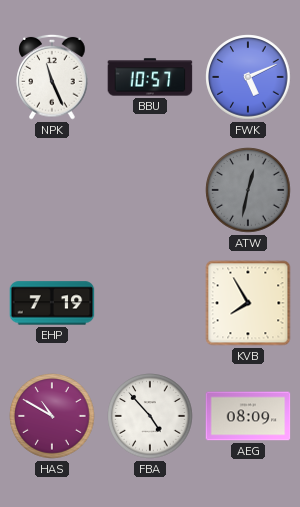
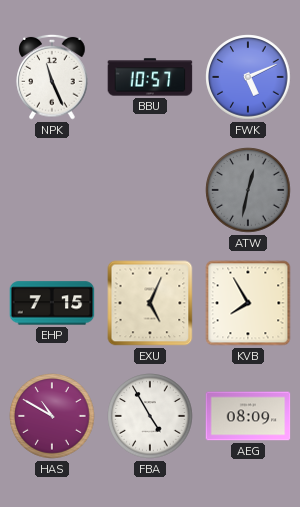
EHP: 7:19 -> 7:15
EXU: none -> 5:04
FBA: 4:53 -> 4:55
